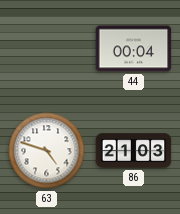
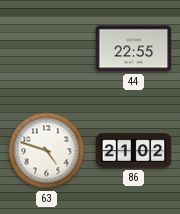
44: 00:04 -> 22:55
86: 21:03 -> 21:02
